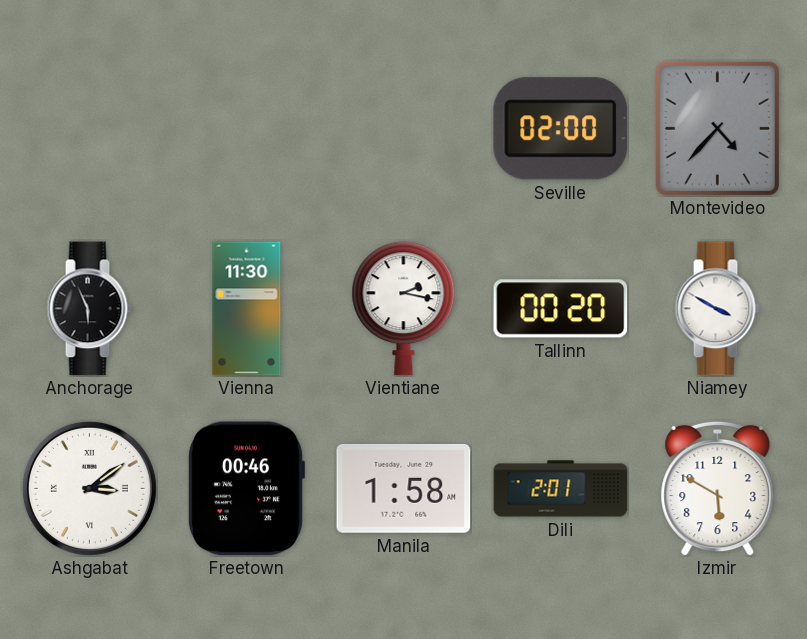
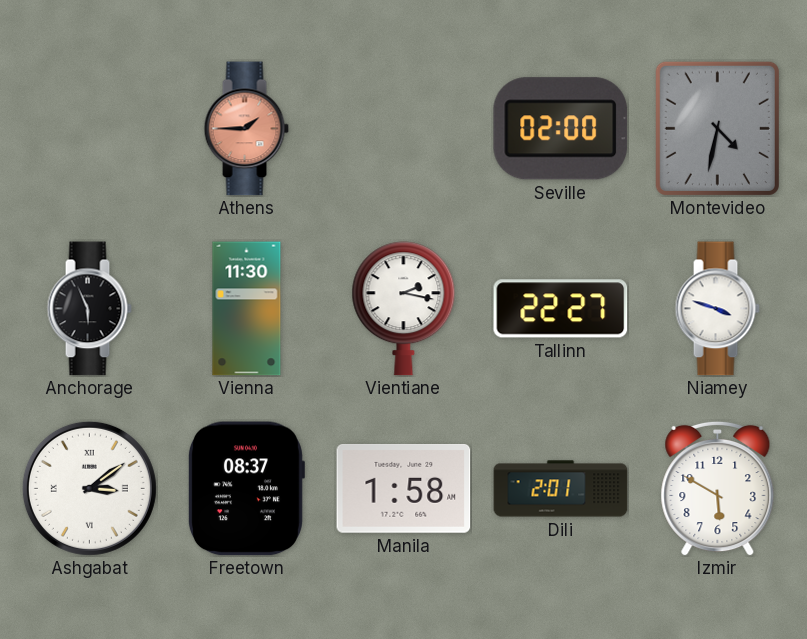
Athens: none -> 1:45
Montevideo: 4:37 -> 4:32
Tallinn: 00:20 -> 22:27
Niamey: 3:50 -> 3:48
Freetown: 00:46 -> 08:37
